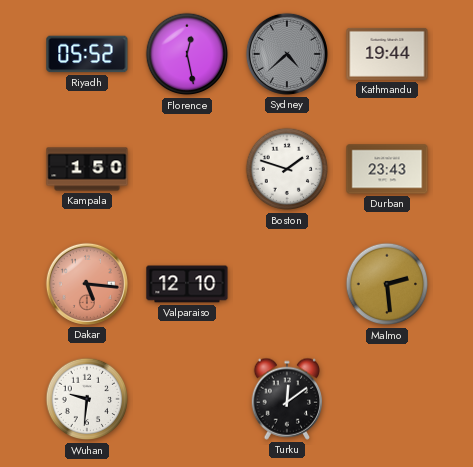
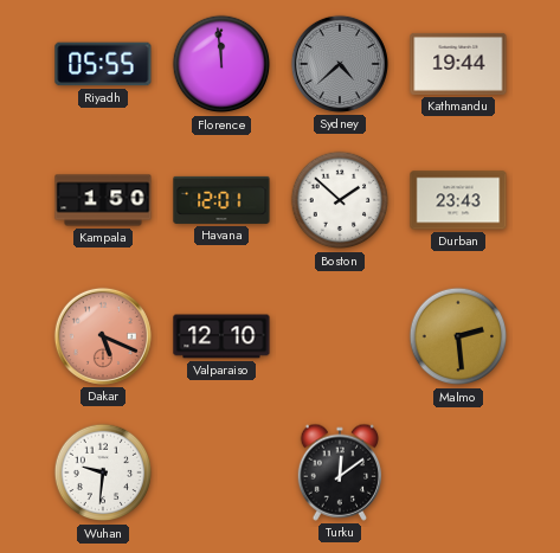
Riyadh: 05:52 -> 05:55
Florence: 12:28 -> 11:59
Havana: none -> 12:01
Boston: 1:48 -> 1:52
Dakar: 5:16 -> 5:19
